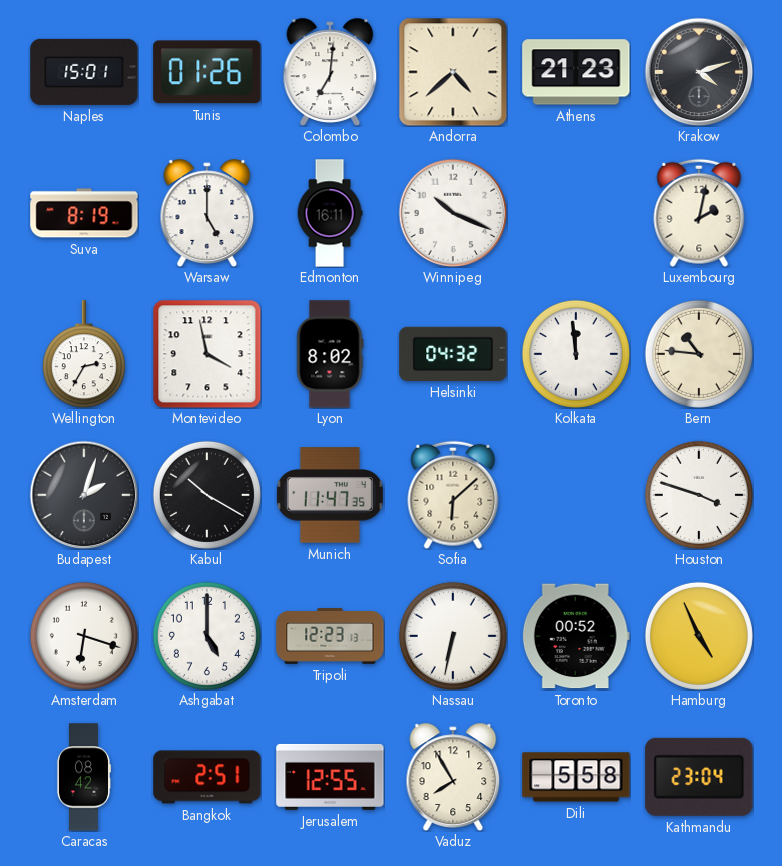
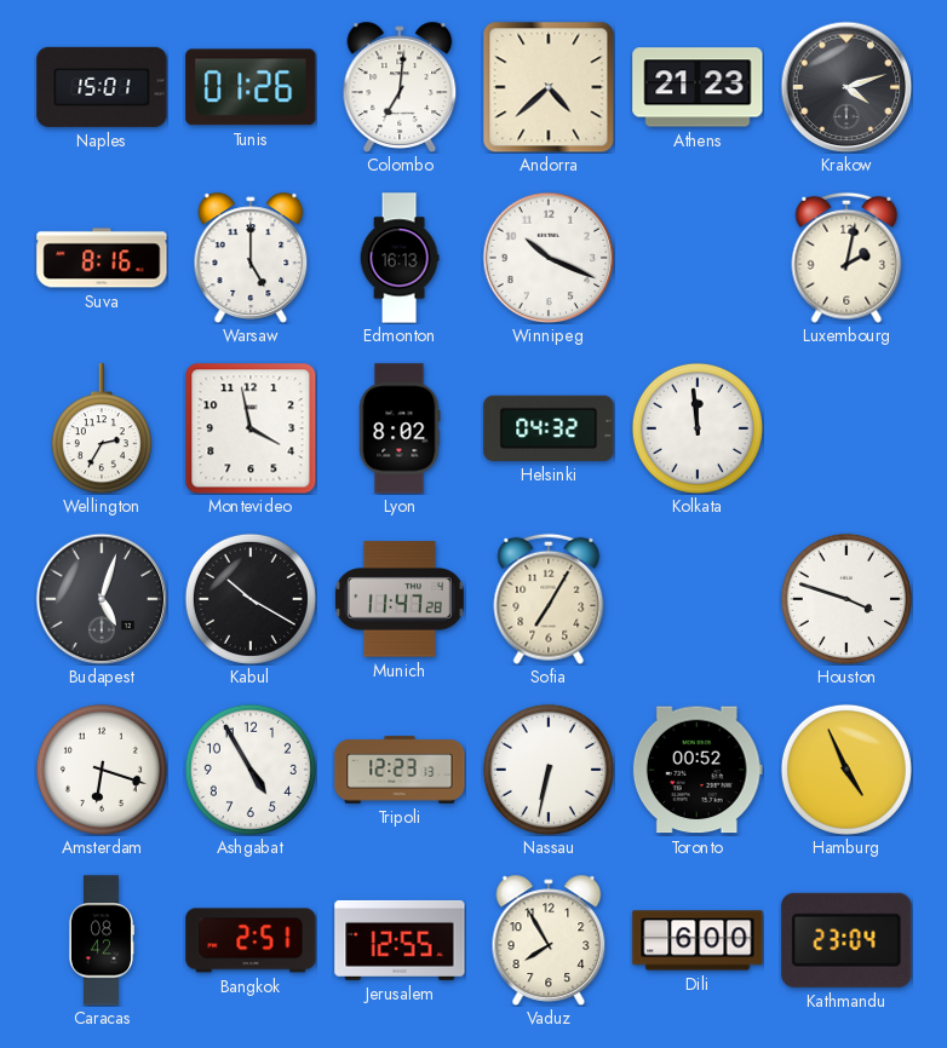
Suva: 8:19 -> 8:16
Edmonton: 16:11 -> 16:13
Bern: 10:46 -> none
Budapest: 2:03 -> 5:03
Munich: 11:47:35 -> 11:47:28
Sofia: 6:08 -> 7:05
Ashgabat: 5:00 -> 4:55
Dili: 5:58 -> 6:00
